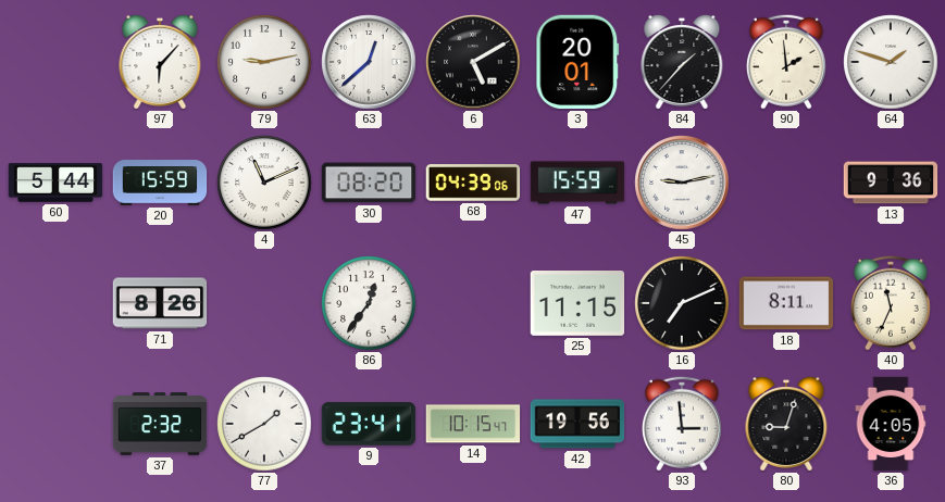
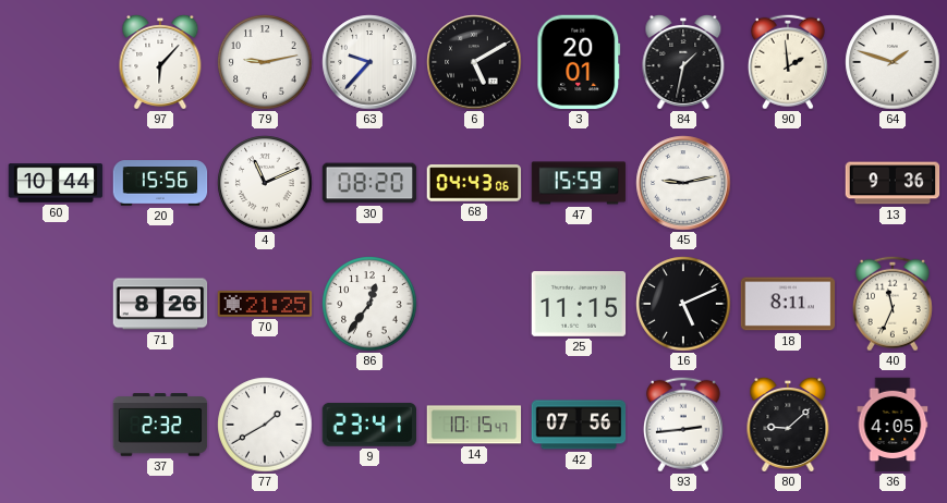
63: 12:38 -> 9:37
84: 1:37 -> 1:32
60: 5:44 -> 10:44
20: 15:59 -> 15:56
68: 04:39 -> 04:43
70: none -> 21:25
16: 7:11 -> 5:11
42: 19:56 -> 07:56
93: 2:59 -> 2:44
80: 9:03 -> 9:08
